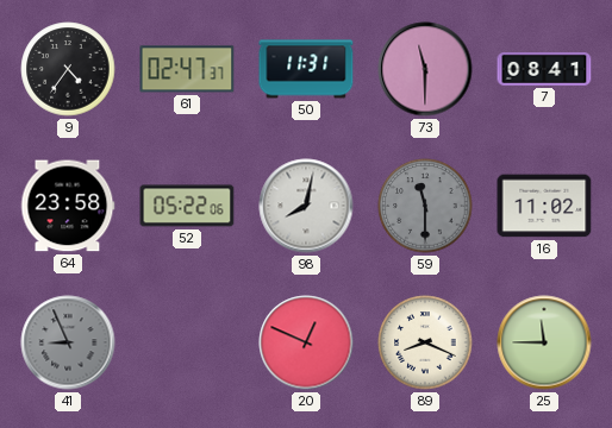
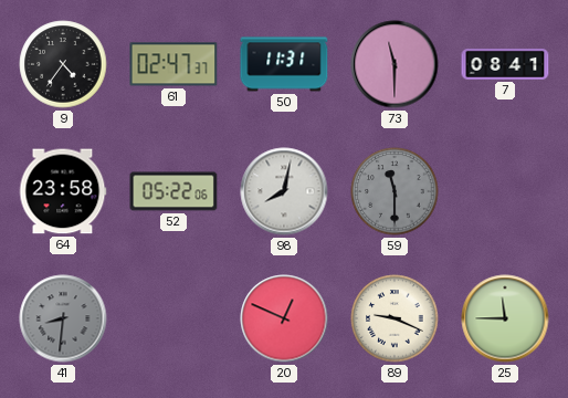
16: 11:02 -> none
41: 8:56 -> 8:31
89: 8:19 -> 9:19
